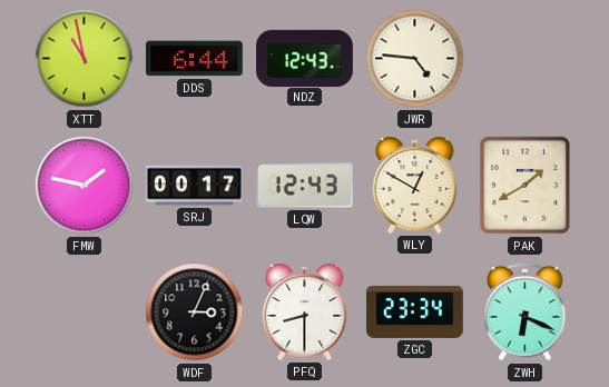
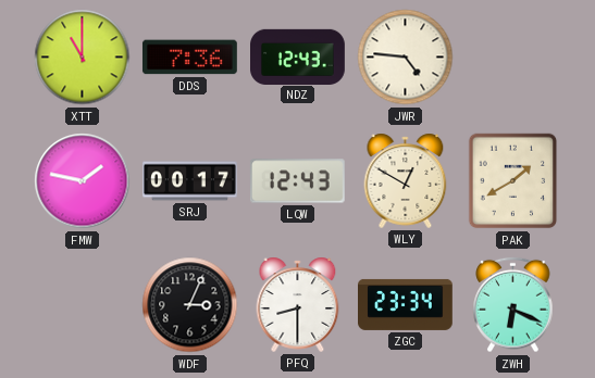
XTT: 10:58 -> 11:00
DDS: 6:44 -> 7:36
